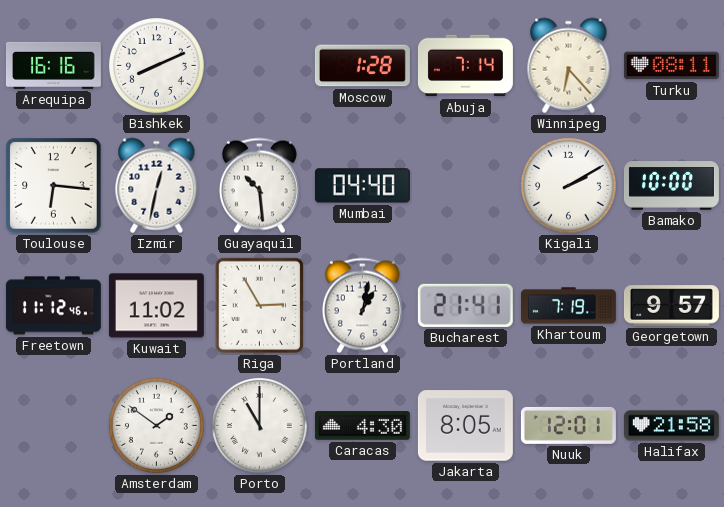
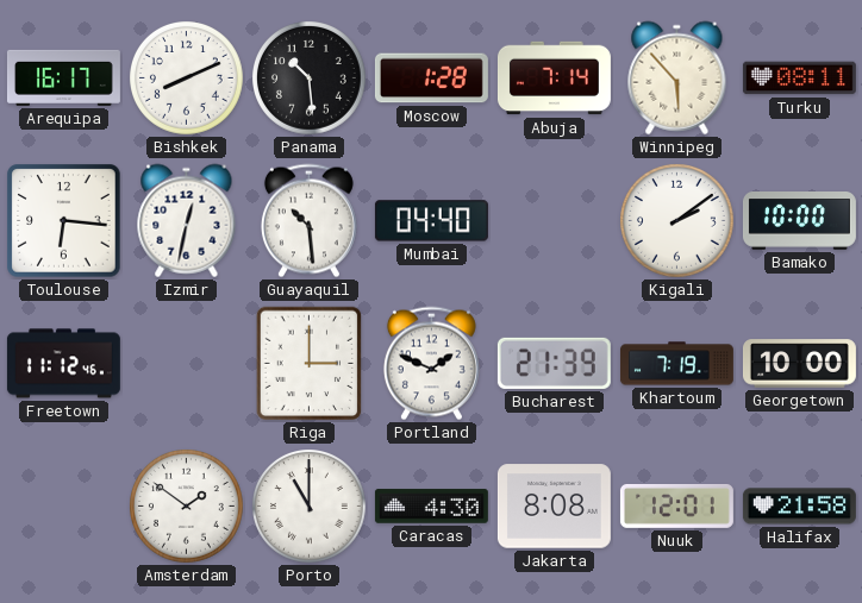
Arequipa: 16:16 -> 16:17
Panama: none -> 10:29
Winnipeg: 6:23 -> 5:53
Kigali: 2:10 -> 2:09
Kuwait: 11:02 -> none
Riga: 2:55 -> 3:00
Portland: 1:02 -> 1:49
Bucharest: 21:41 -> 21:39
Georgetown: 9:57 -> 10:00
Jakarta: 8:05 -> 8:08
